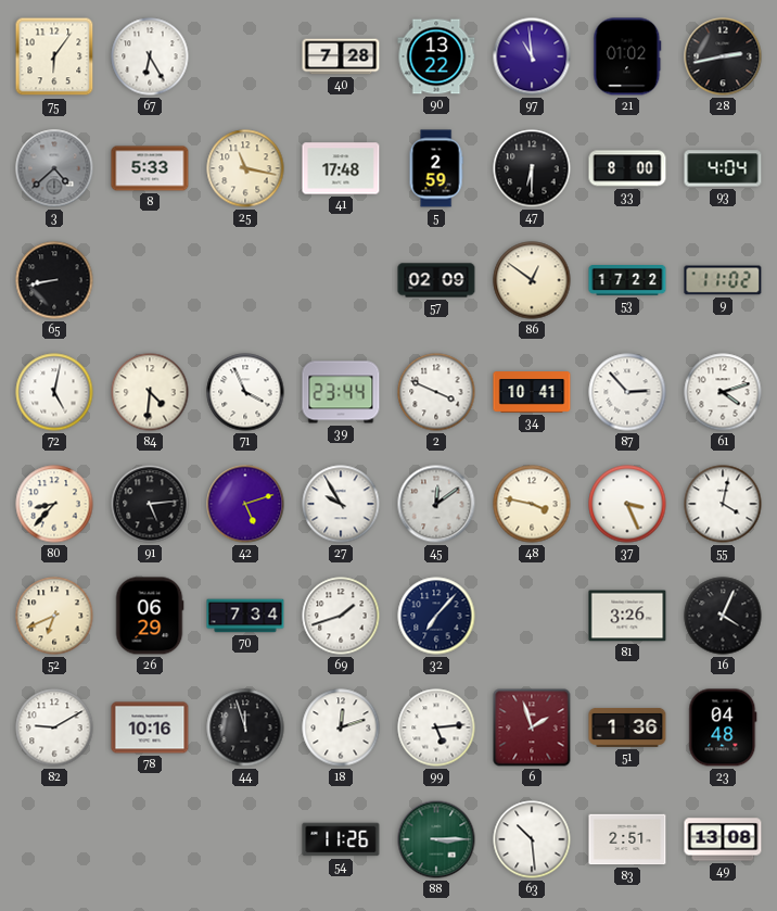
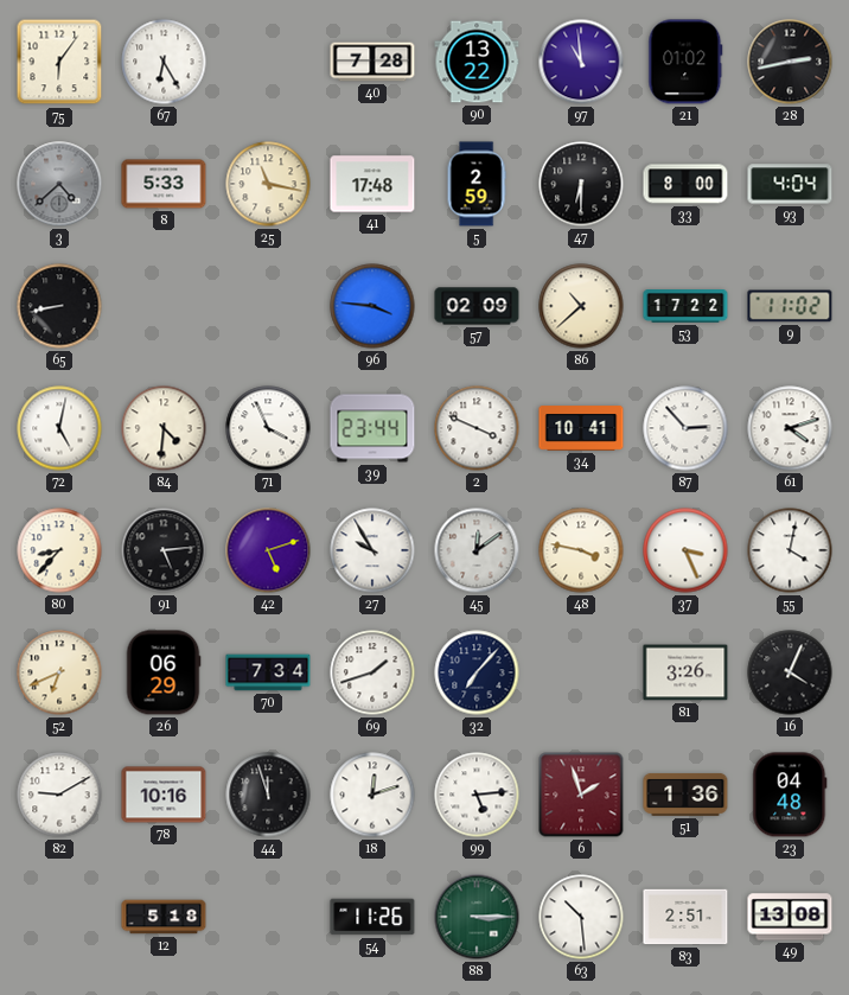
96: none -> 3:46
86: 12:51 -> 10:38
12: none -> 5:18
